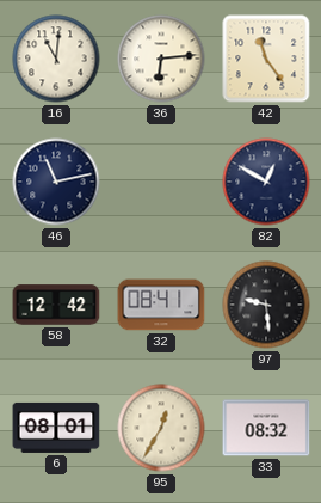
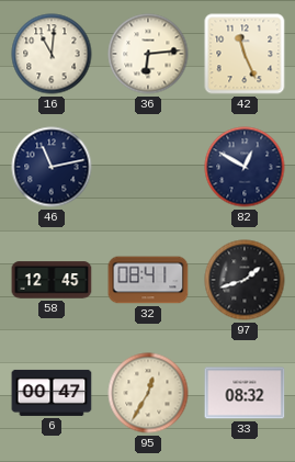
42: 11:24 -> 11:26
58: 12:42 -> 12:45
97: 9:29 -> 1:42
6: 08:01 -> 00:47
